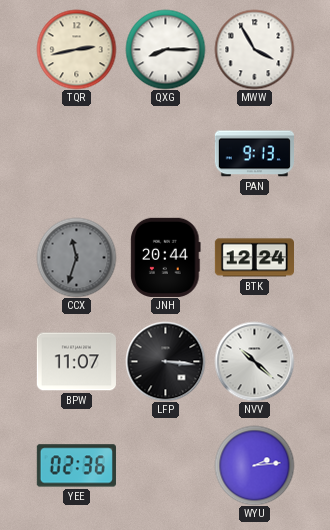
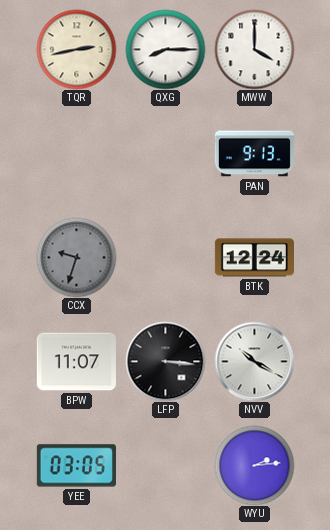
MWW: 3:55 -> 4:00
CCX: 11:33 -> 9:33
JNH: 20:44 -> none
NVV: 10:22 -> 10:20
YEE: 02:36 -> 03:05
